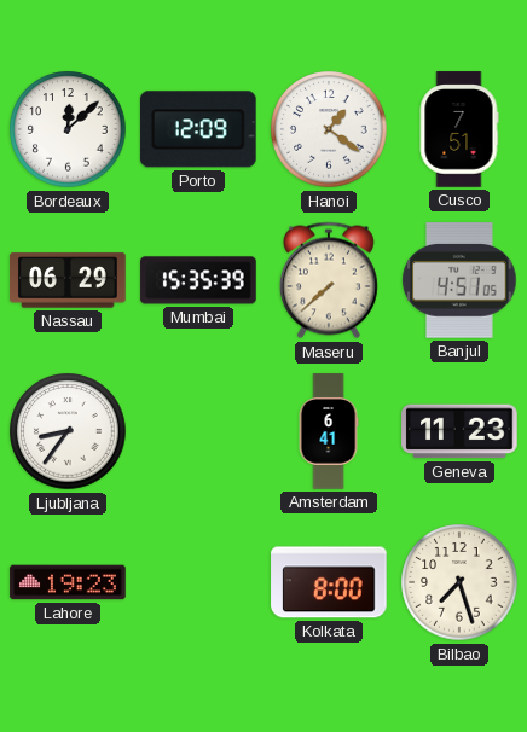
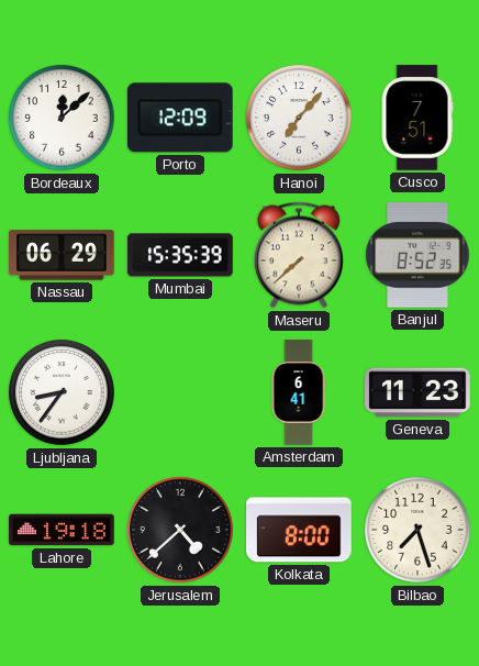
Hanoi: 1:21 -> 7:07
Banjul: 4:51 -> 8:52
Lahore: 19:23 -> 19:18
Jerusalem: none -> 4:38
